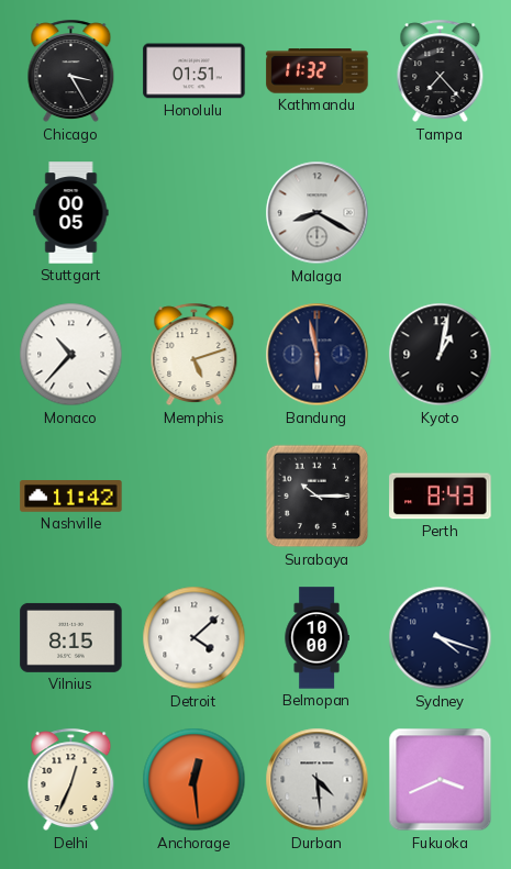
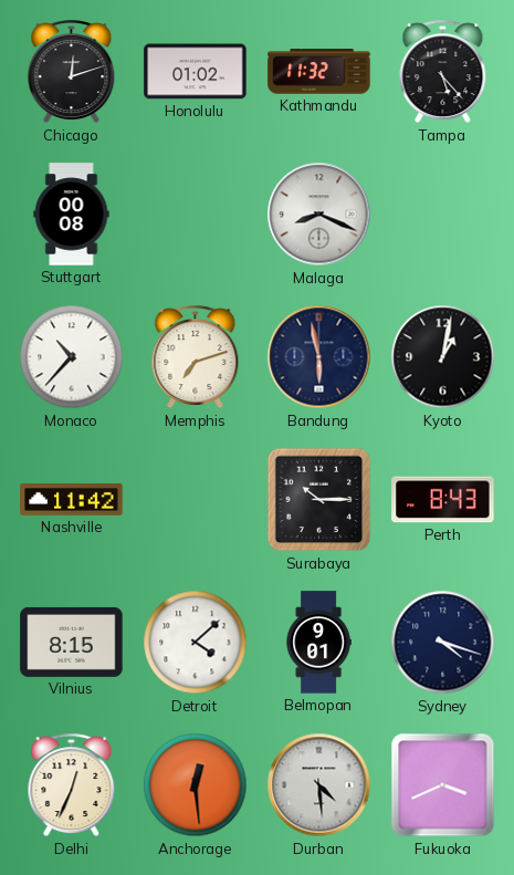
Chicago: 3:25 -> 12:12
Honolulu: 01:51 -> 01:02
Tampa: 7:23 -> 5:23
Stuttgart: 00:05 -> 00:08
Malaga: 8:20 -> 8:19
Memphis: 5:12 -> 7:12
Belmopan: 10:00 -> 9:01
